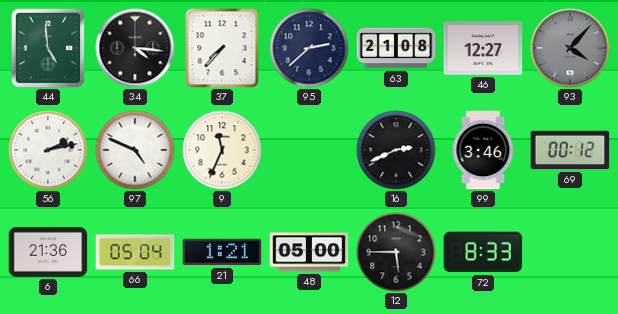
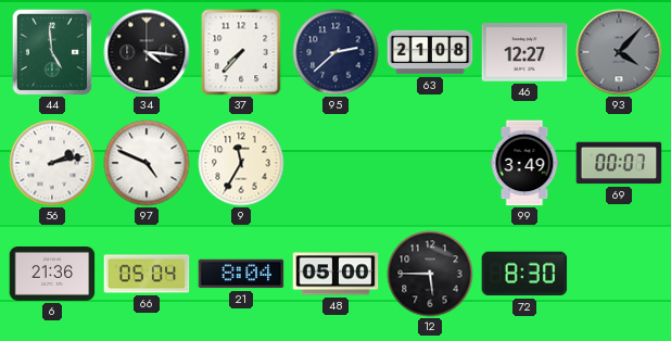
9: 11:34 -> 11:35
16: 2:41 -> none
99: 3:46 -> 3:49
69: 00:12 -> 00:07
21: 1:21 -> 8:04
72: 8:33 -> 8:30
